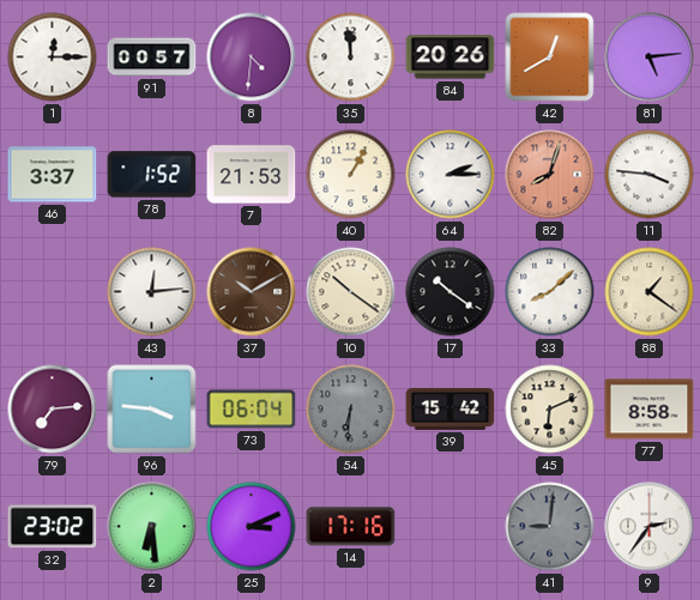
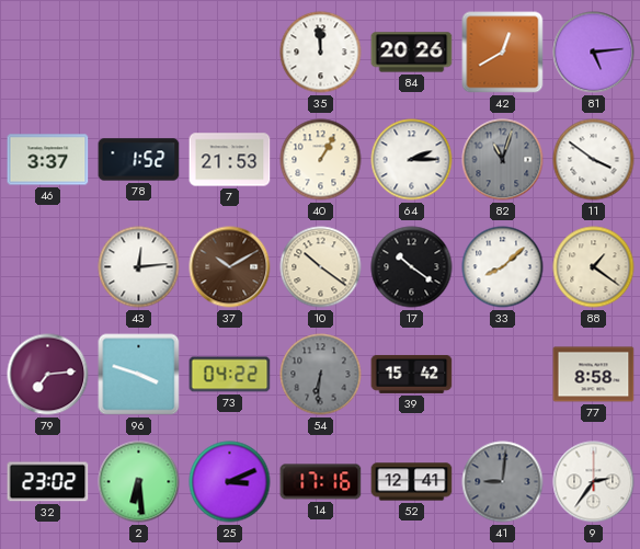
1: 12:15 -> none
91: 00:57 -> none
8: 4:31 -> none
82: 8:03 -> 11:03
82 dial: salmon -> grey
11: 3:46 -> 3:51
96: 3:46 -> 3:48
73: 06:04 -> 04:22
45: 6:11 -> none
52: none -> 12:41
